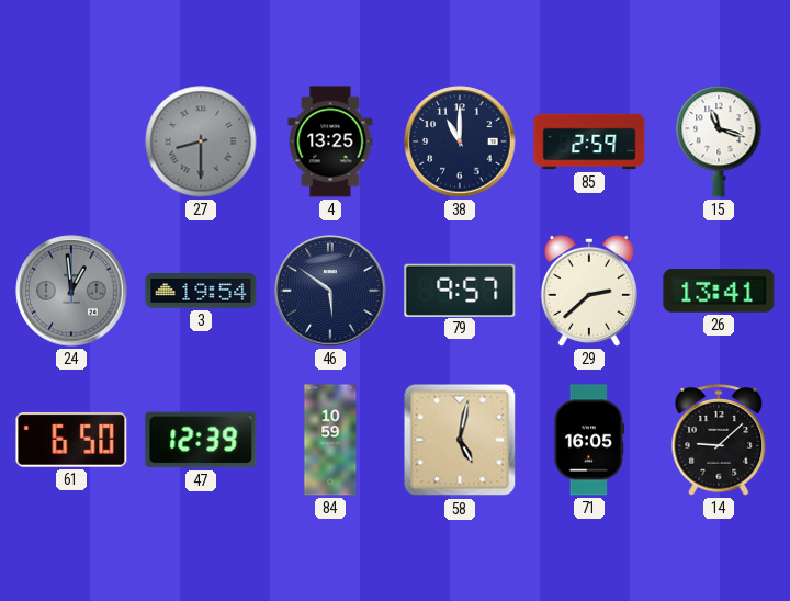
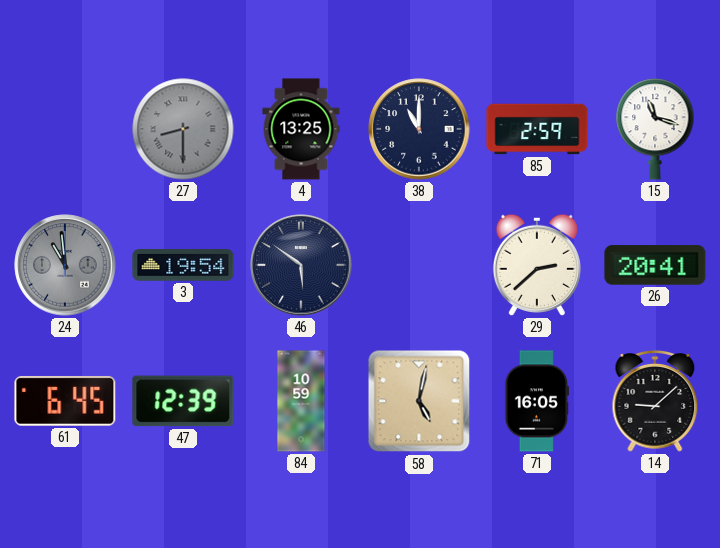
24: 12:59 -> 10:59
79: 9:57 -> none
26: 13:41 -> 20:41
61: 6:50 -> 6:45
